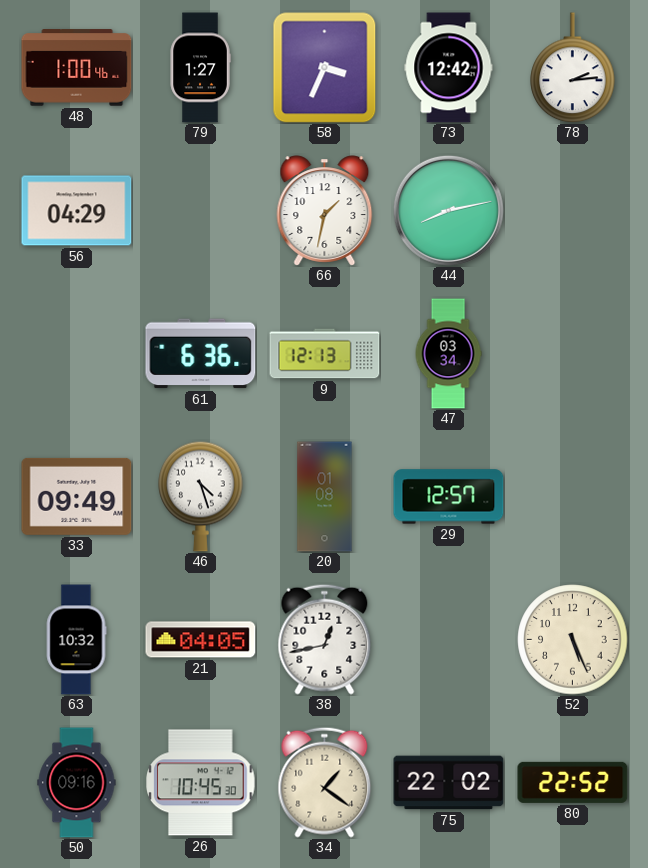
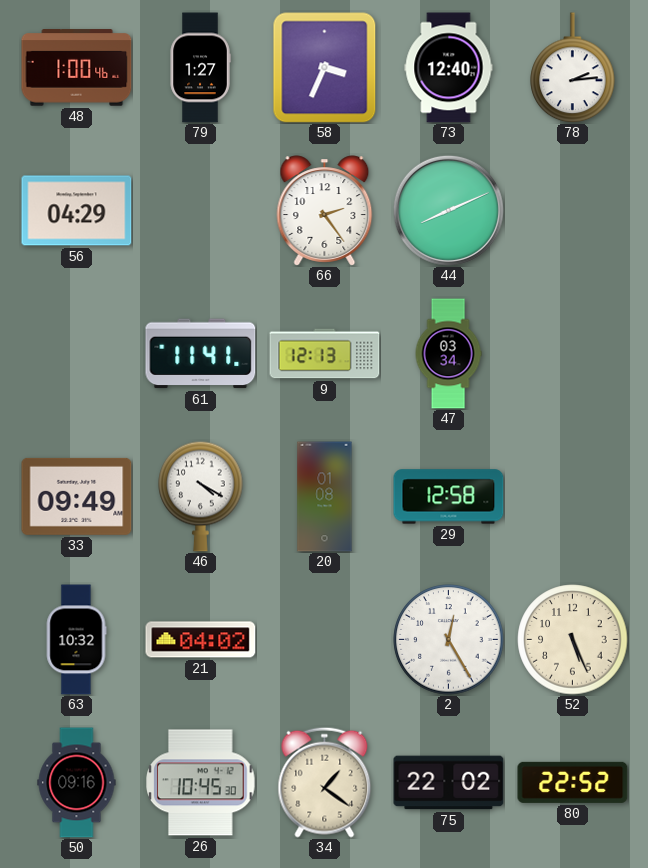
73: 12:42 -> 12:40
66: 1:32 -> 2:24
44: 8:13 -> 8:11
61: 6:36 -> 11:41
46: 4:27 -> 4:20
29: 12:57 -> 12:58
21: 04:05 -> 04:02
38: 12:43 -> none
2: none -> 12:25
